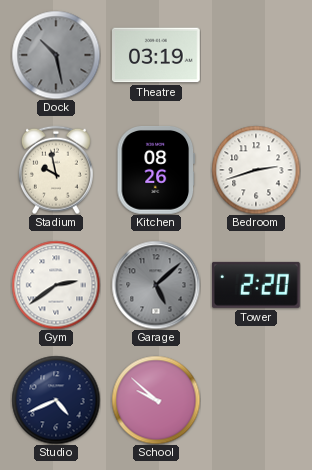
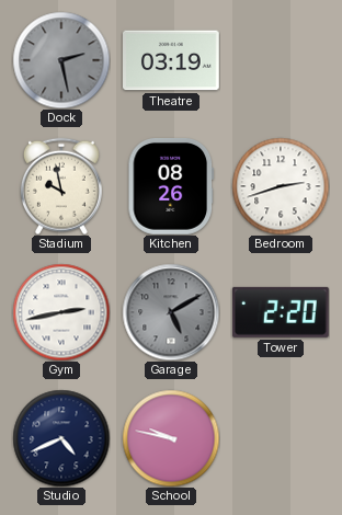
Dock: 10:28 -> 2:28
Gym: 2:39 -> 2:43
Garage: 5:08 -> 5:10
School: 9:52 -> 9:47
